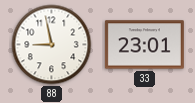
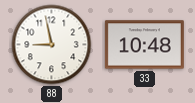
33: 23:01 -> 10:48
